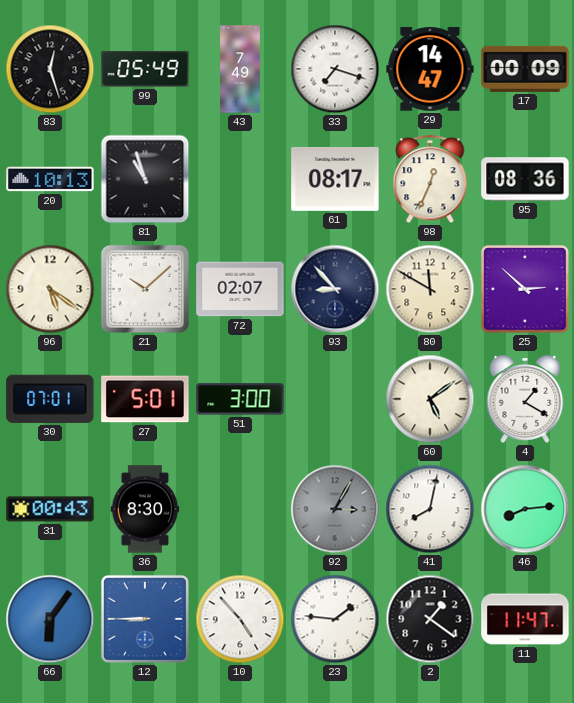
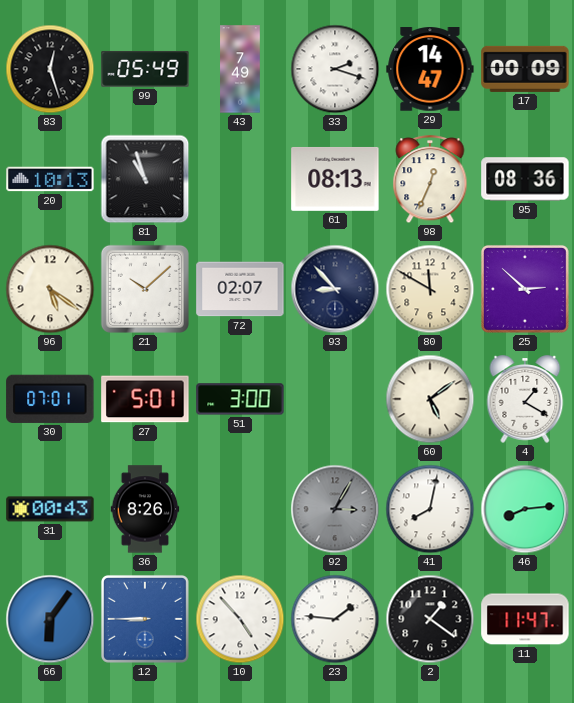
33: 7:18 -> 2:18
61: 08:17 -> 08:13
36: 8:30 -> 8:26
